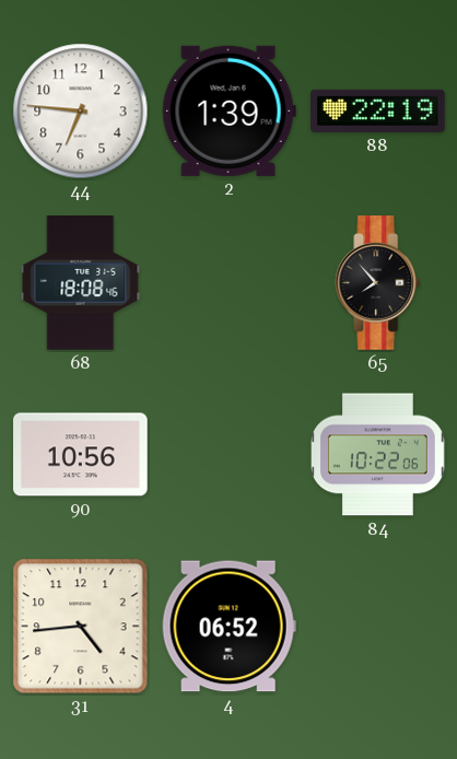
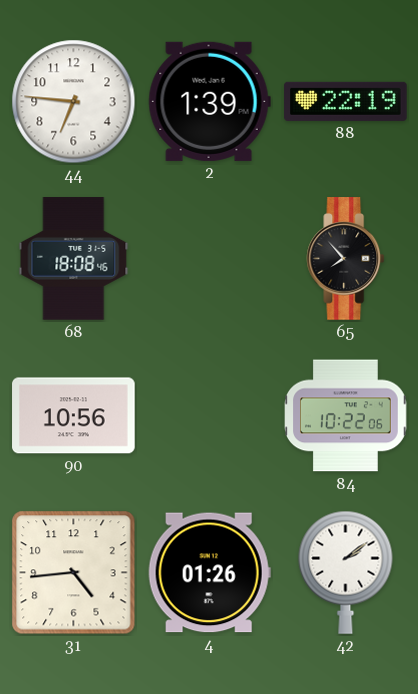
4: 06:52 -> 01:26
42: none -> 2:09
